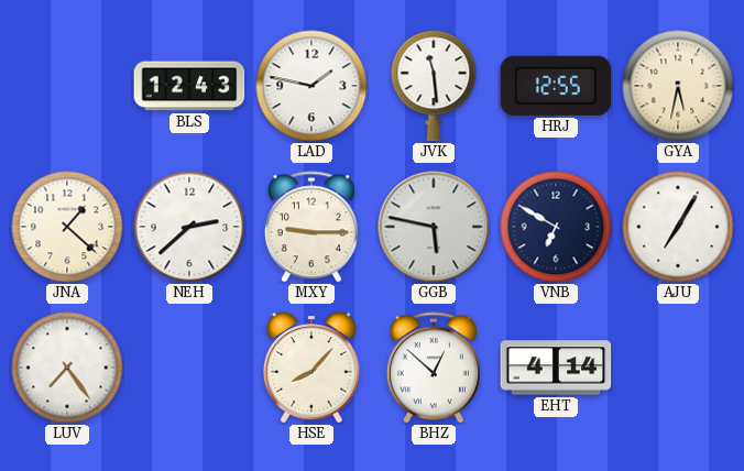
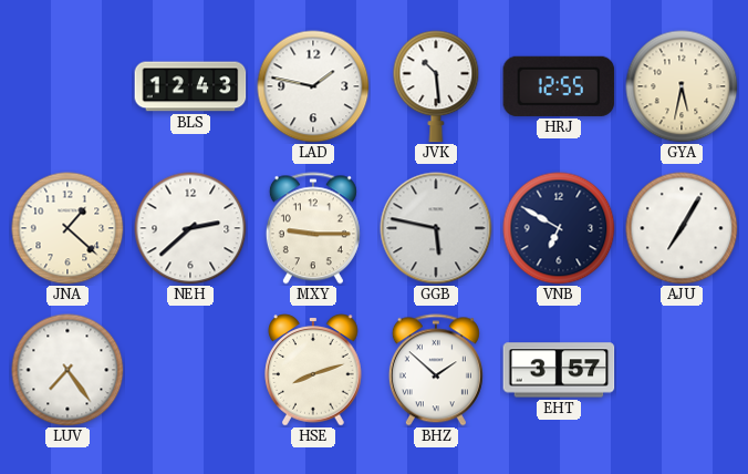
JVK: 11:29 -> 10:29
HSE: 8:07 -> 8:12
BHZ: 12:52 -> 1:52
EHT: 4:14 -> 3:57
